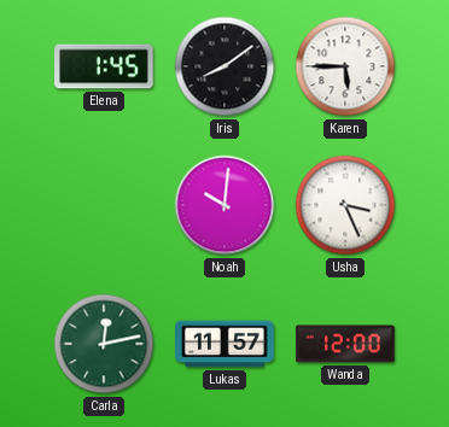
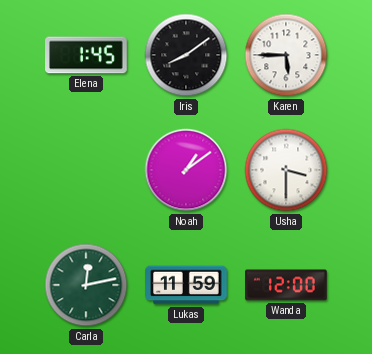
Noah: 10:01 -> 1:09
Usha: 3:26 -> 3:30
Lukas: 11:57 -> 11:59
